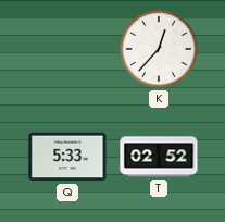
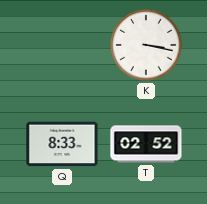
K: 12:37 -> 3:17
Q: 5:33 -> 8:33
